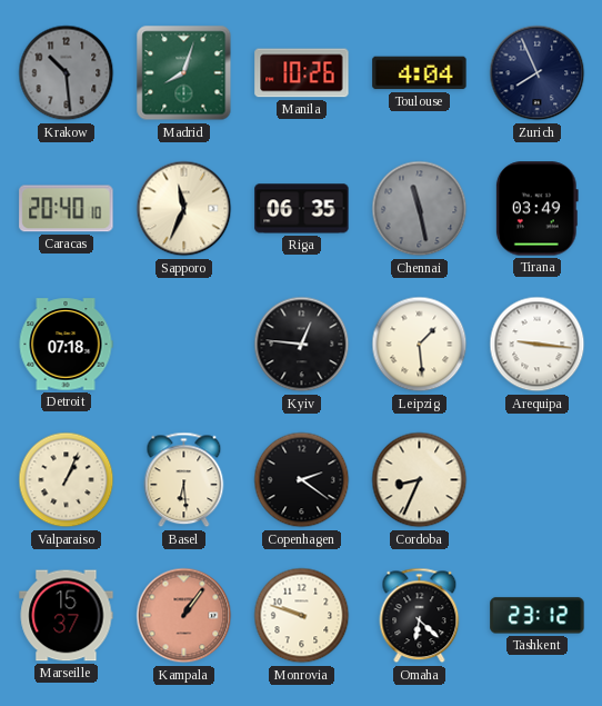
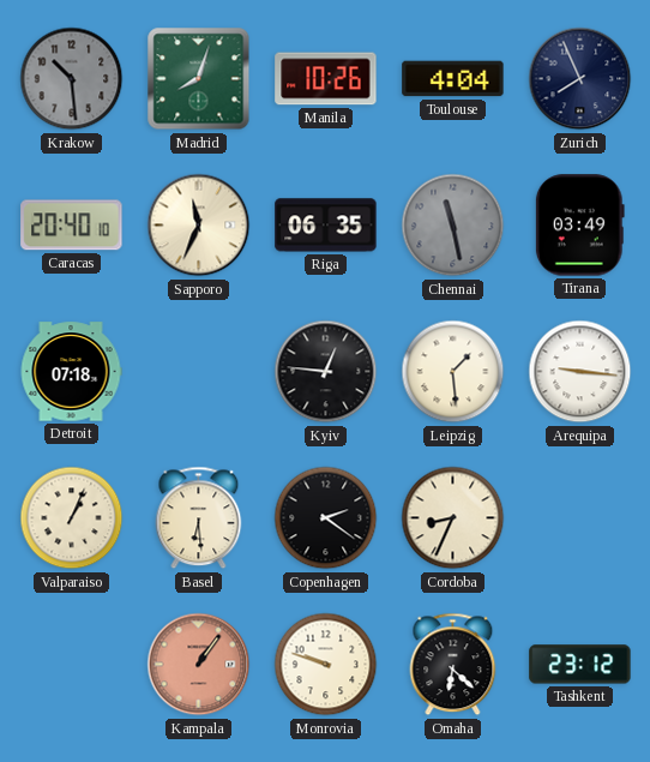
Marseille: 15:37 -> none
